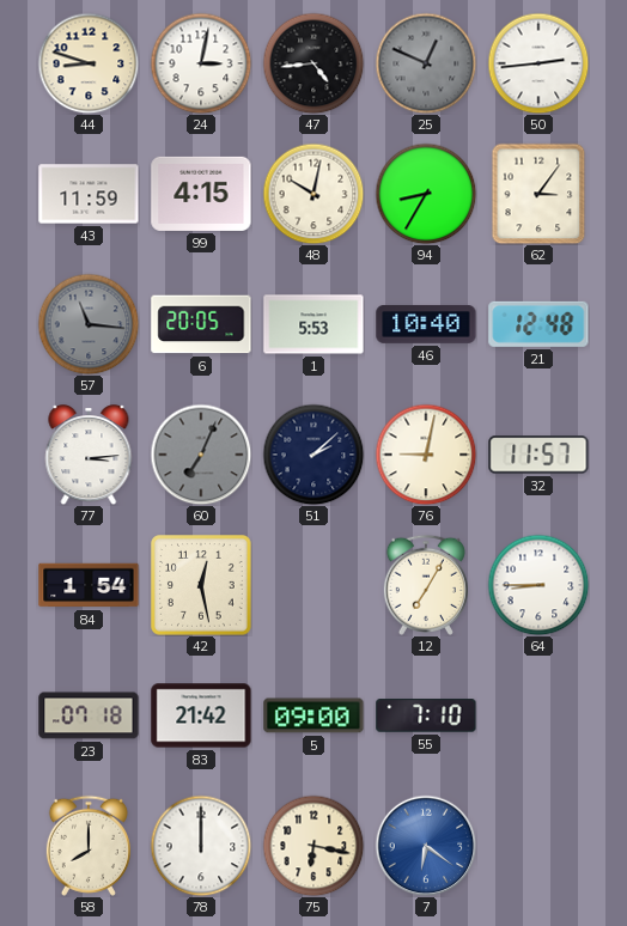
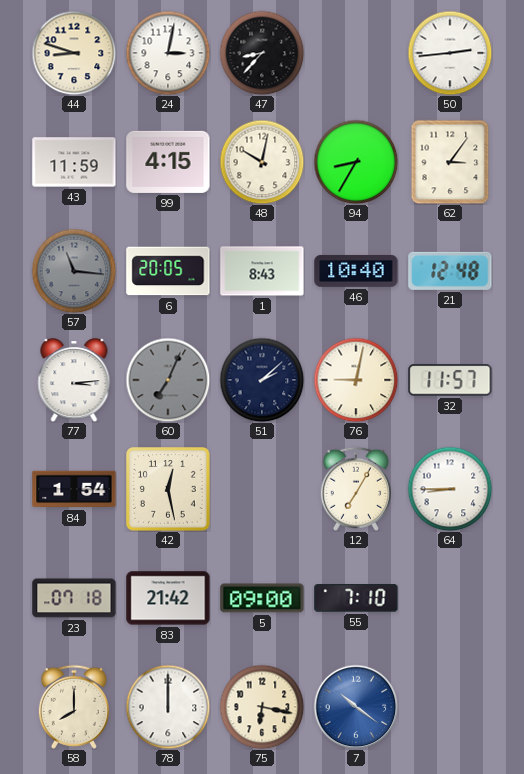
47: 4:44 -> 8:37
25: 12:49 -> none
1: 5:53 -> 8:43
7: 6:21 -> 10:21
